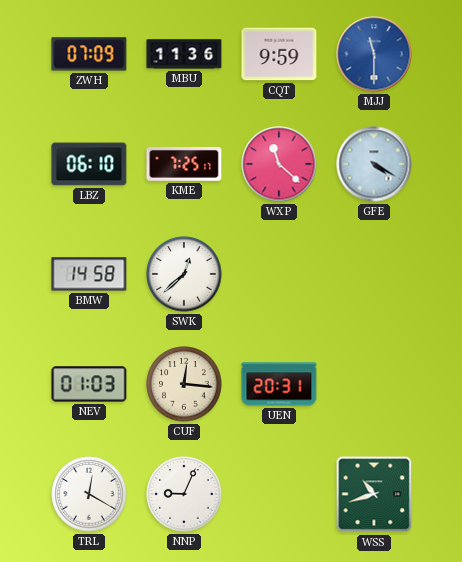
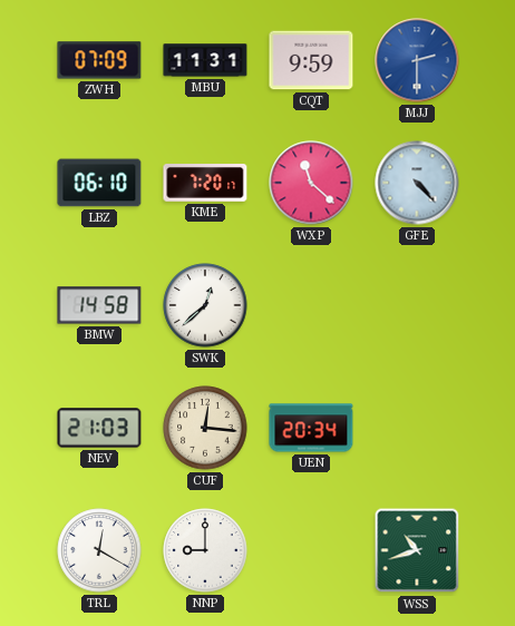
MBU: 11:36 -> 11:31
MJJ: 11:30 -> 2:30
KME: 7:25 -> 7:20
GFE: 4:20 -> 4:23
NEV: 01:03 -> 21:03
UEN: 20:31 -> 20:34
NNP: 9:04 -> 9:00
